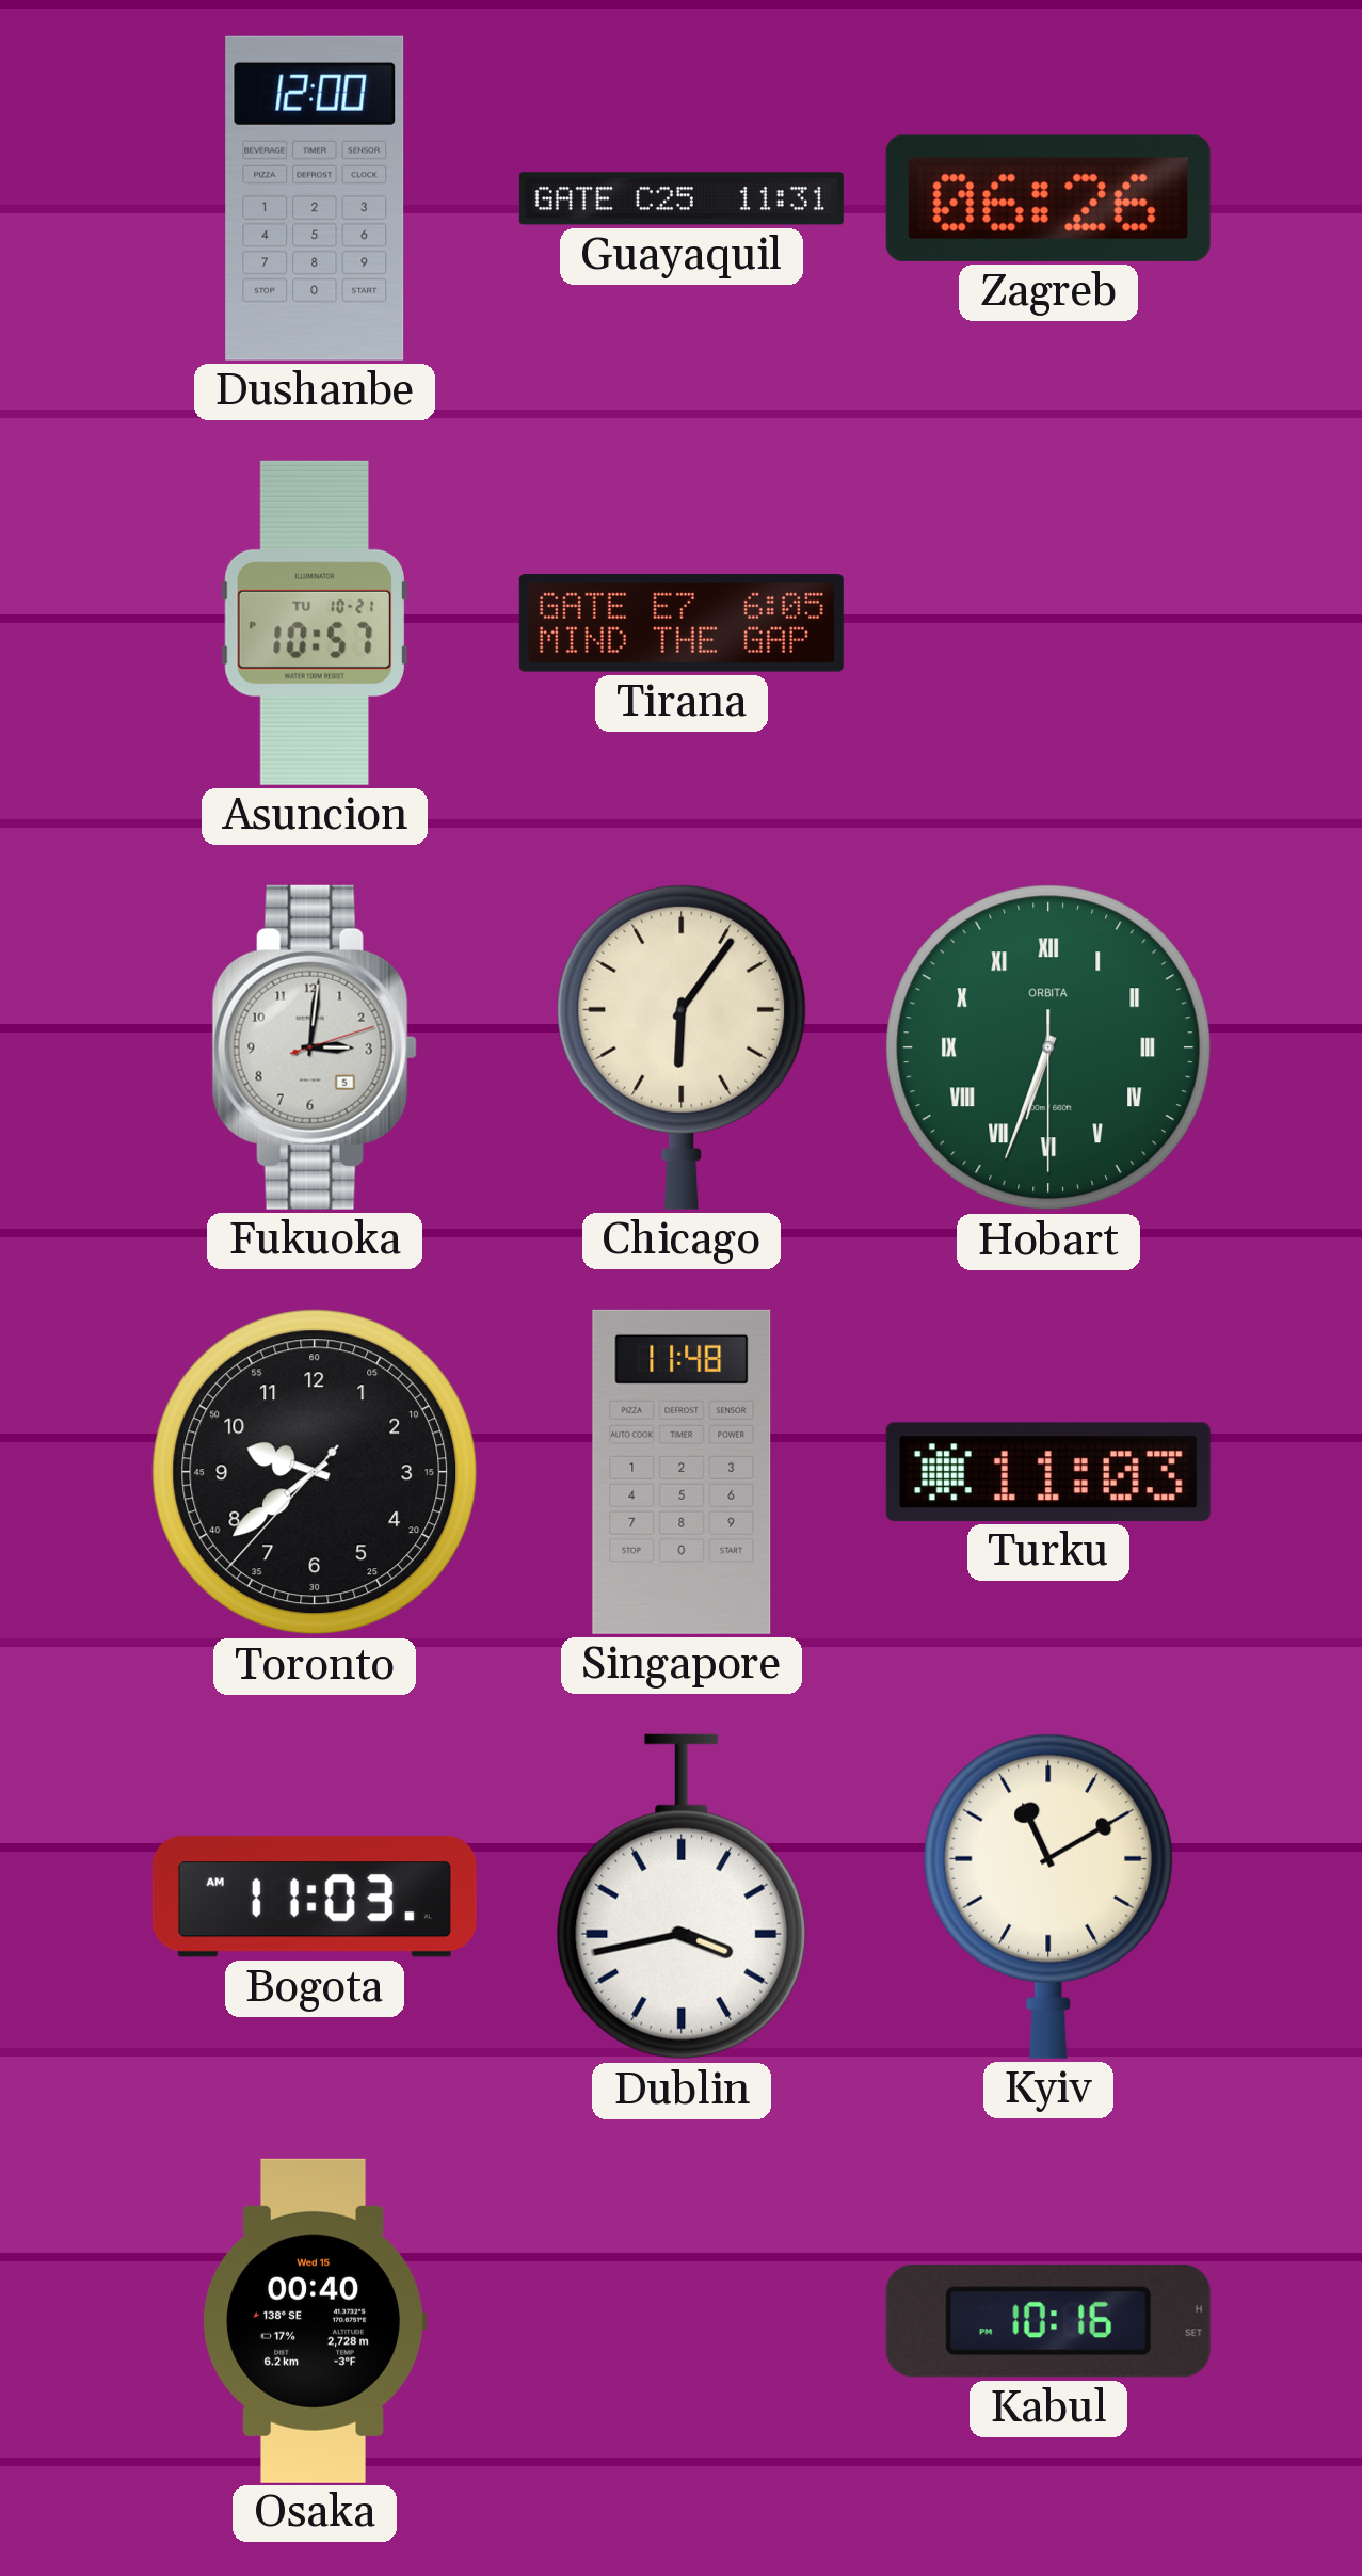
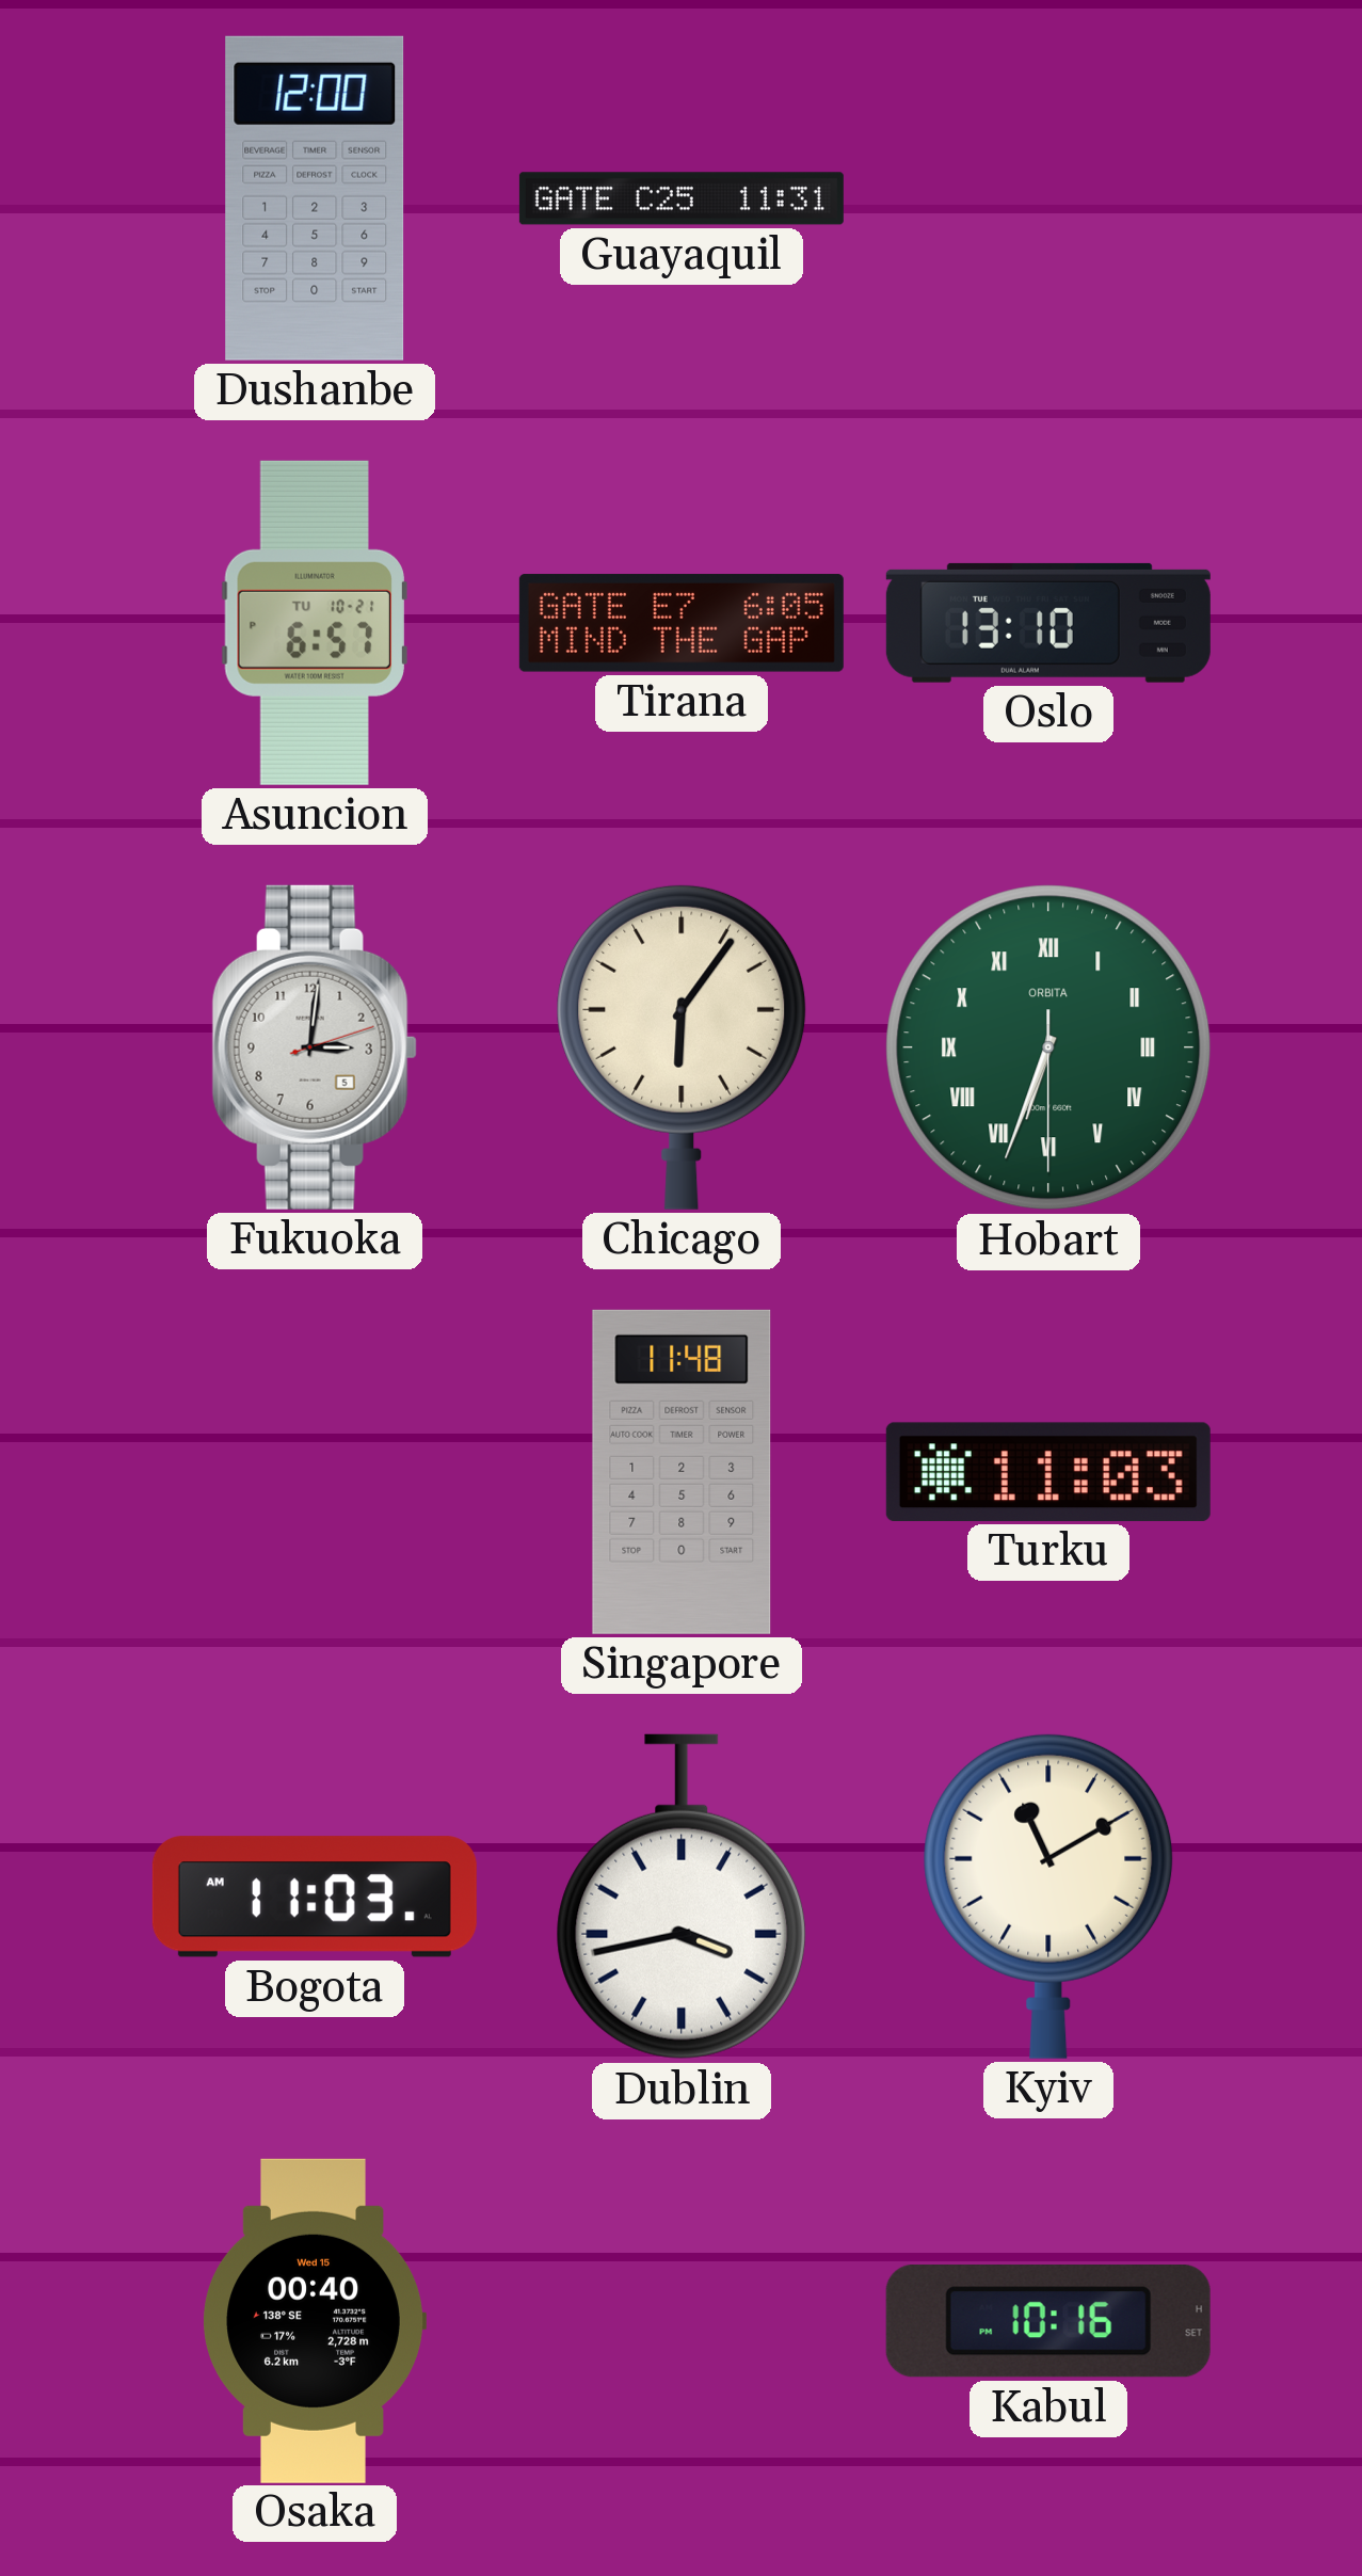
Zagreb: 06:26 -> none
Asuncion: 10:57 -> 6:57
Oslo: none -> 13:10
Toronto: 9:38 -> none
